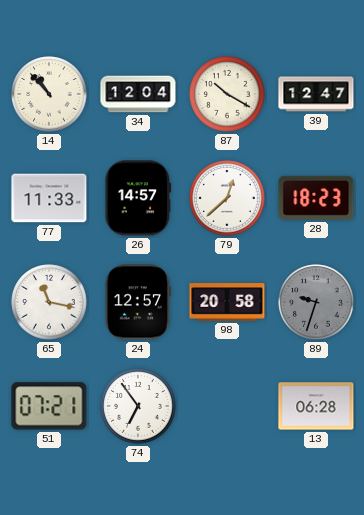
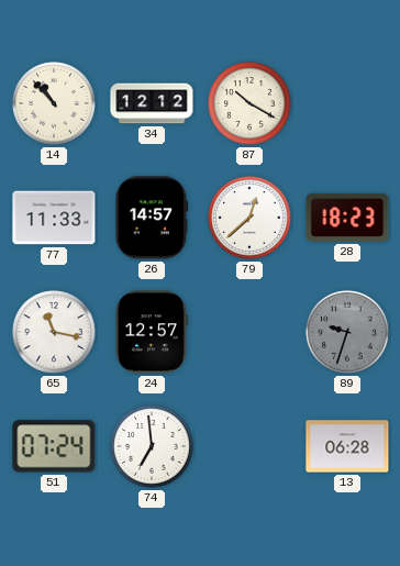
34: 12:04 -> 12:12
39: 12:47 -> none
98: 20:58 -> none
51: 07:21 -> 07:24
74: 6:54 -> 6:59
